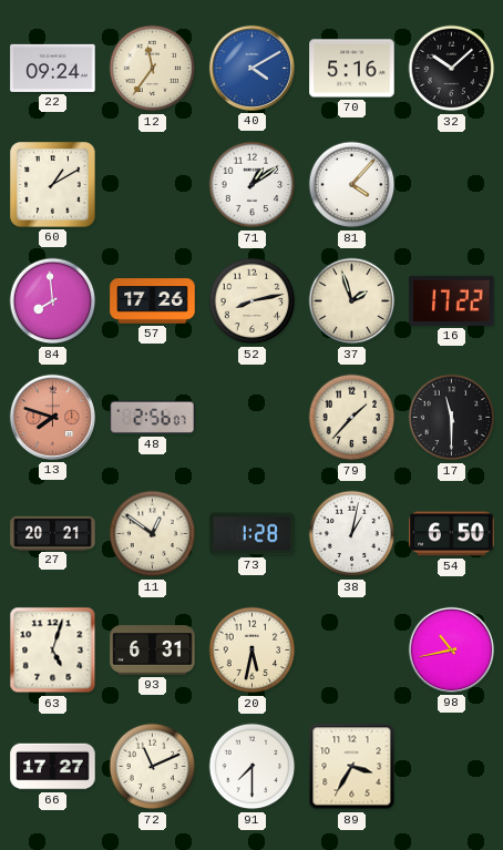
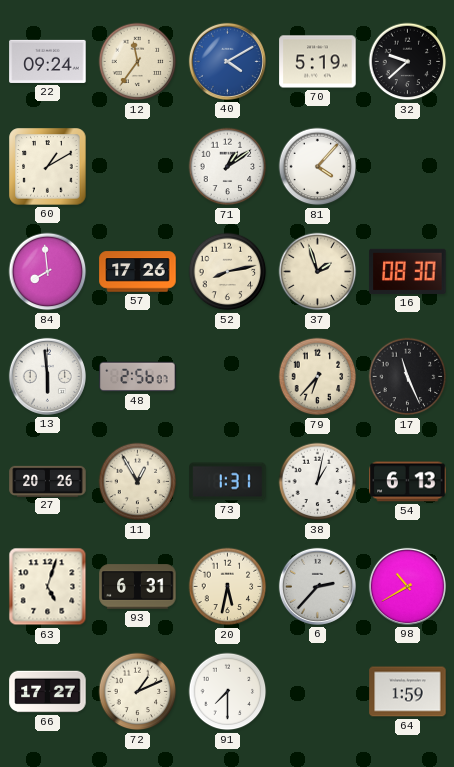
70: 5:16 -> 5:19
32: 10:08 -> 9:38
16: 17:22 -> 08:30
13: 7:48 -> 5:59
13 dial: salmon -> white
79: 1:37 -> 6:37
17: 11:30 -> 11:26
27: 20:21 -> 20:26
11: 12:51 -> 12:55
73: 1:28 -> 1:31
54: 6:50 -> 6:13
6: none -> 2:37
98: 10:43 -> 10:40
72: 11:11 -> 1:11
89: 3:35 -> none
64: none -> 1:59
